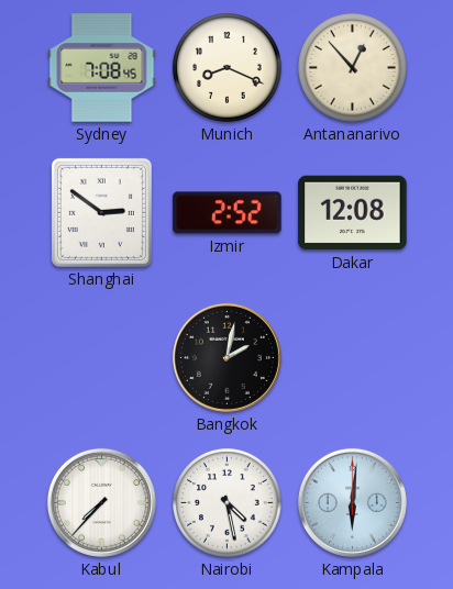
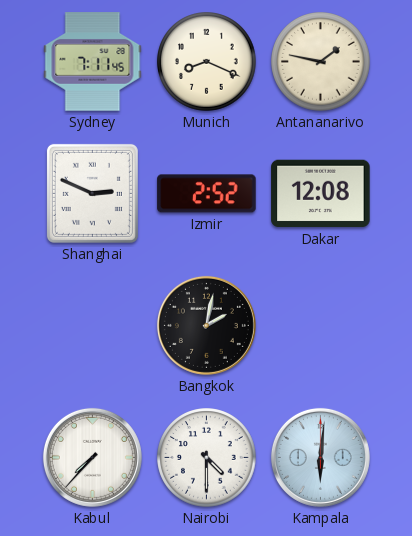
Sydney: 7:08 -> 7:11
Antananarivo: 12:53 -> 1:47
Shanghai: 2:51 -> 2:49
Nairobi: 4:28 -> 4:30
